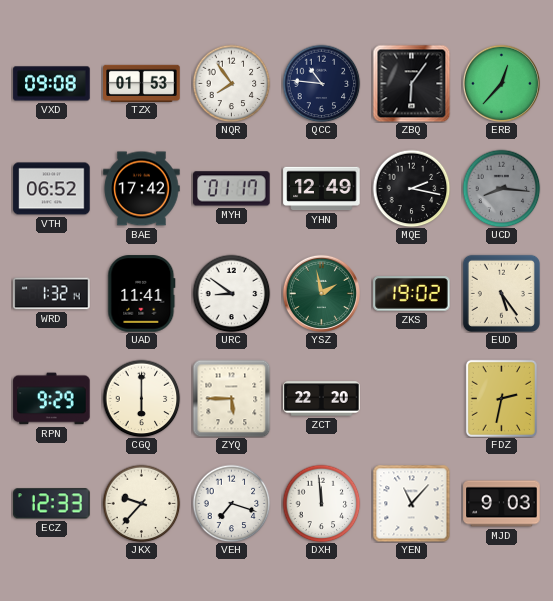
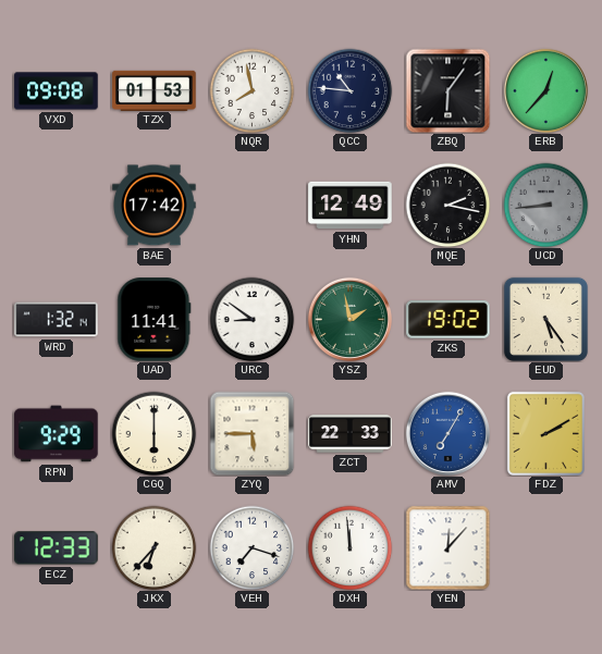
NQR: 7:54 -> 7:58
VTH: 06:52 -> none
MYH: 01:17 -> none
UCD: 8:16 -> 8:44
ZCT: 22:20 -> 22:33
AMV: none -> 7:05
FDZ: 2:32 -> 2:10
JKX: 9:37 -> 6:37
YEN: 11:07 -> 12:07
MJD: 9:03 -> none
